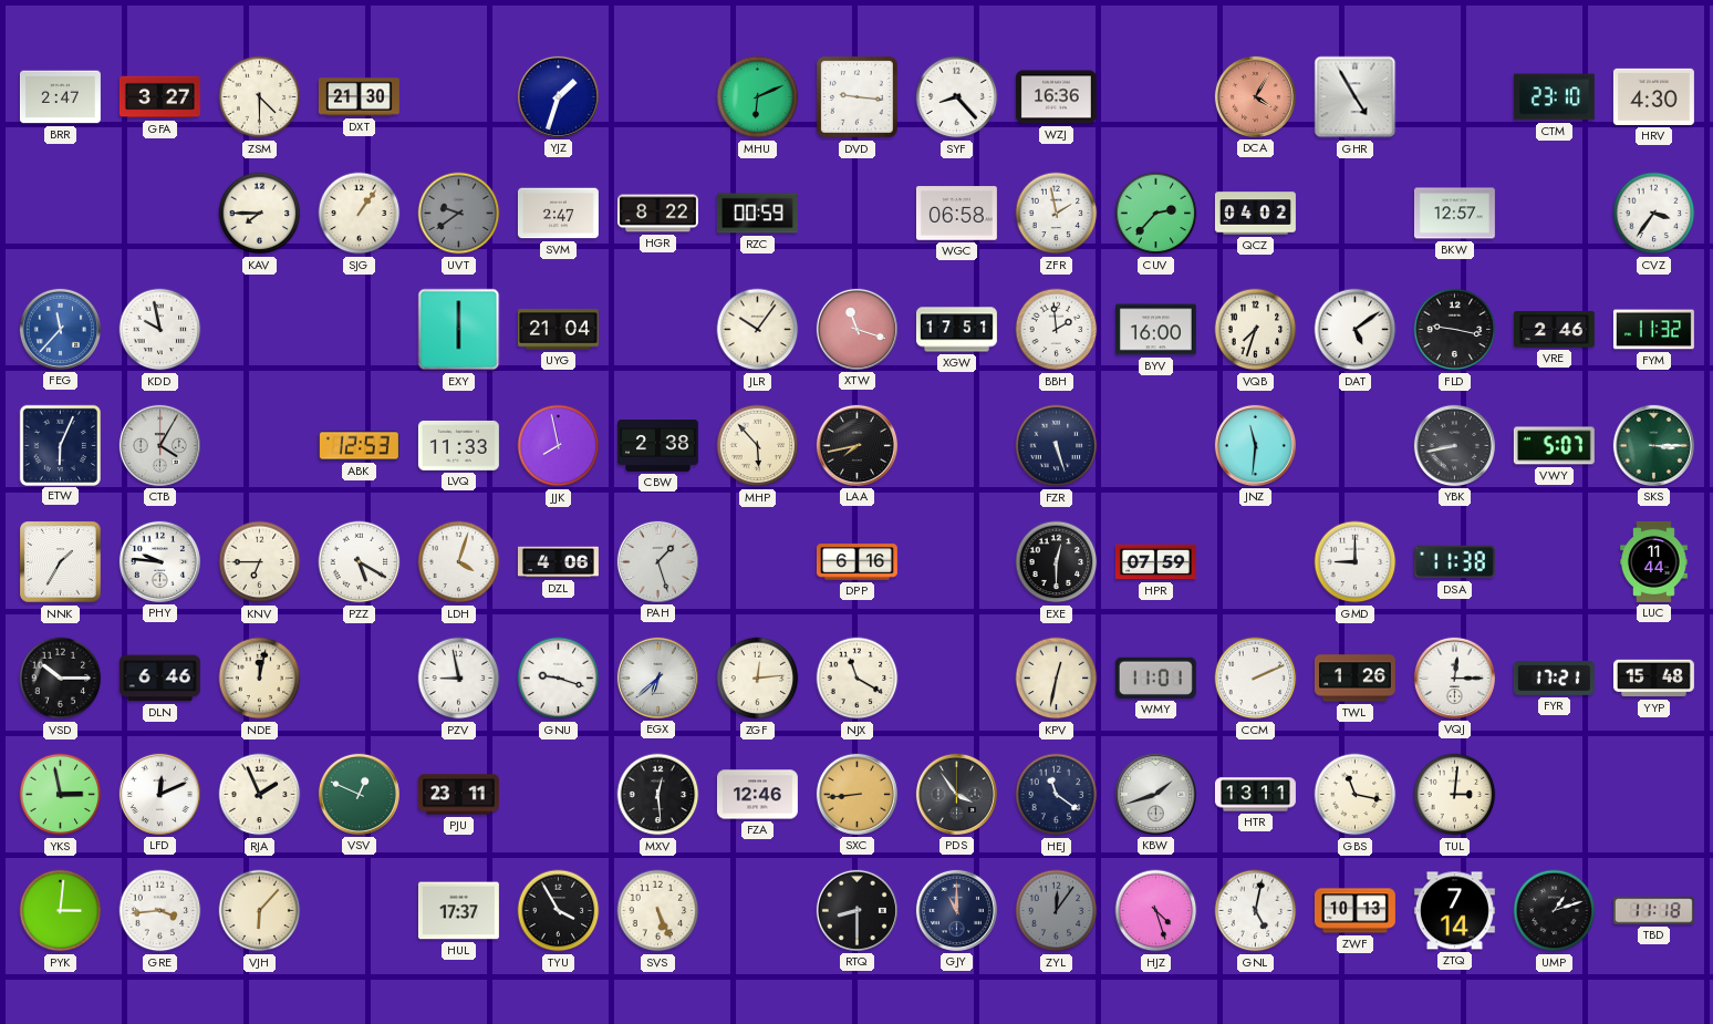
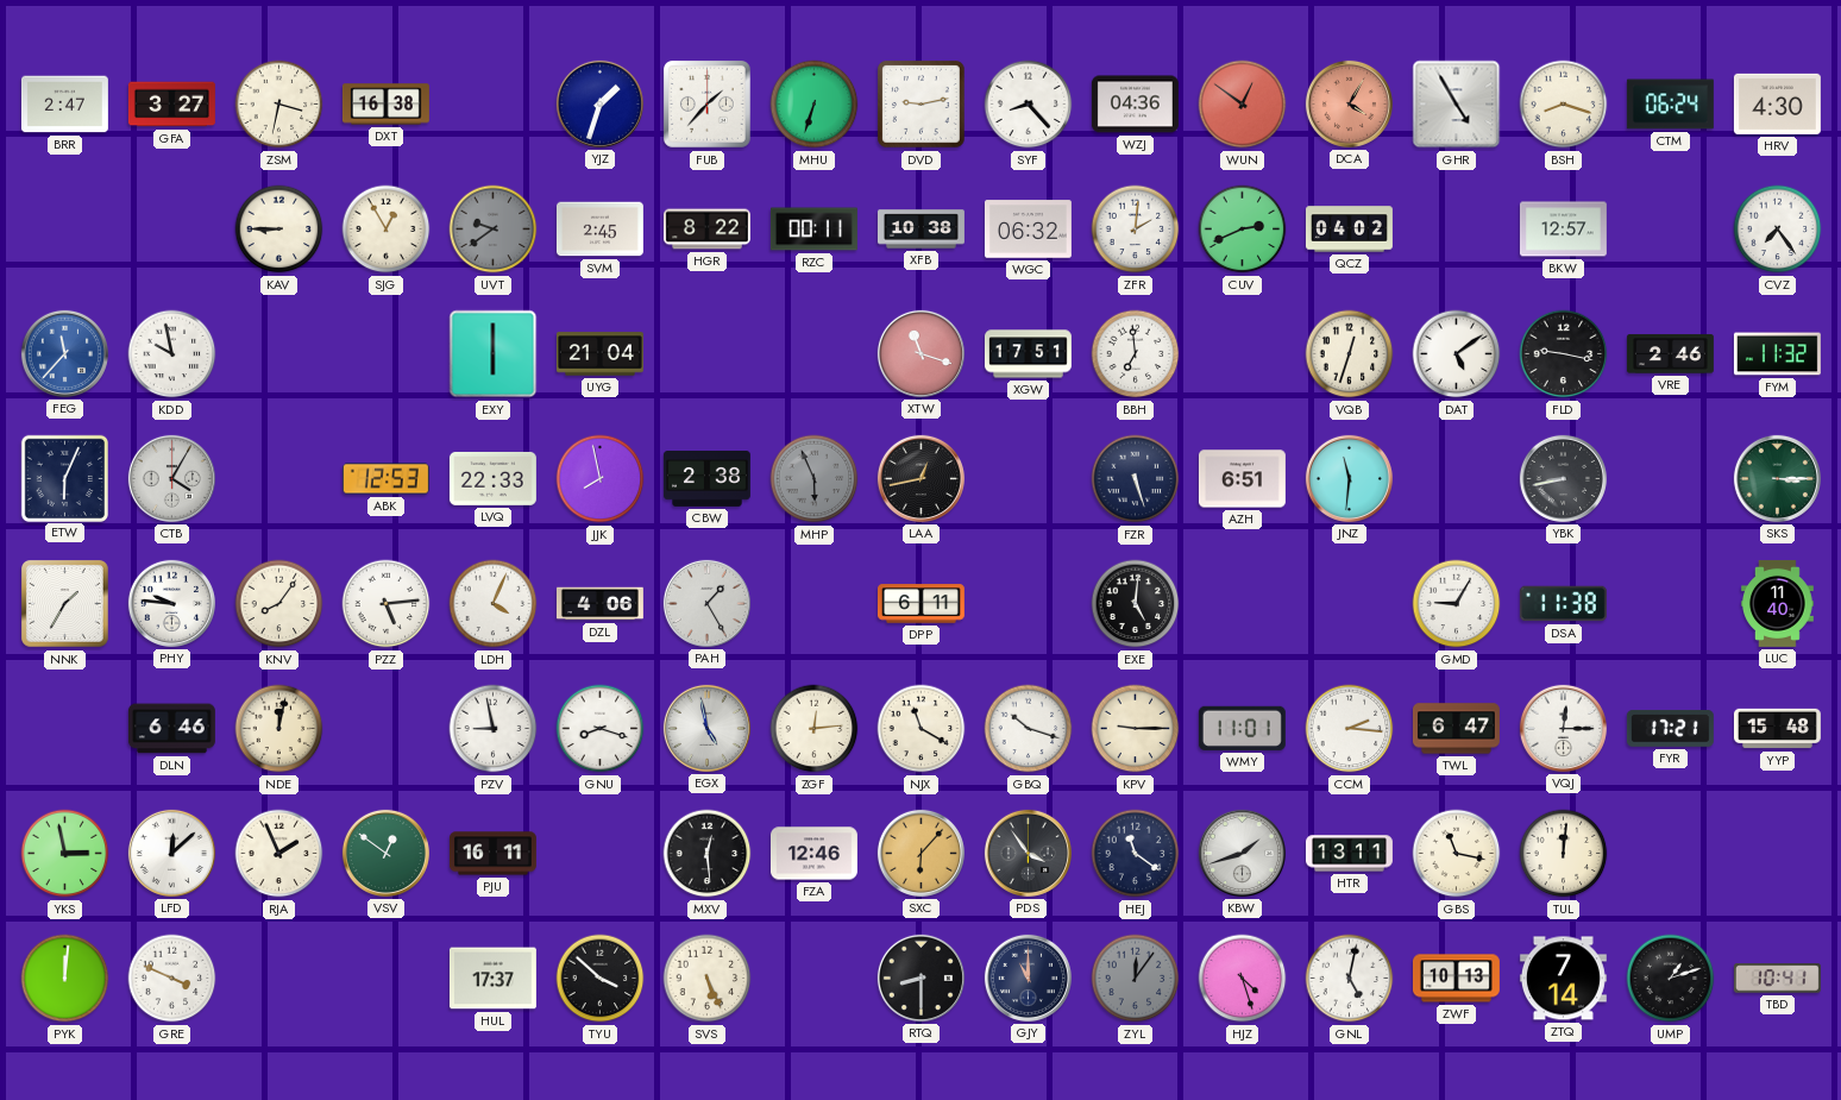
ZSM: 4:30 -> 3:32
DXT: 21:30 -> 16:38
FUB: none -> 1:37
MHU: 6:11 -> 6:33
DVD: 9:16 -> 9:13
WZJ: 16:36 -> 04:36
WUN: none -> 12:51
BSH: none -> 8:18
CTM: 23:10 -> 06:24
KAV: 7:45 -> 8:45
SJG: 1:06 -> 12:55
SVM: 2:47 -> 2:45
RZC: 00:59 -> 00:11
XFB: none -> 10:38
WGC: 06:58 -> 06:32
ZFR: 1:58 -> 2:01
CUV: 2:37 -> 2:41
CVZ: 3:36 -> 7:24
JLR: 10:06 -> none
BBH: 1:59 -> 6:59
BYV: 16:00 -> none
VQB: 7:33 -> 12:33
LVQ: 11:33 -> 22:33
MHP: 5:53 -> 5:56
MHP dial: cream -> grey
LAA: 7:43 -> 12:43
AZH: none -> 6:51
VWY: 5:07 -> none
KNV: 6:45 -> 8:06
PZZ: 5:20 -> 5:14
LDH: 4:03 -> 4:04
PAH: 1:27 -> 1:25
DPP: 6:16 -> 6:11
EXE: 12:30 -> 5:01
HPR: 07:59 -> none
GMD: 9:00 -> 9:05
LUC: 11:44 -> 11:40
VSD: 10:15 -> none
GNU: 9:18 -> 8:18
EGX: 6:38 -> 4:58
GBQ: none -> 10:18
KPV: 12:32 -> 9:15
CCM: 2:11 -> 2:16
TWL: 1:26 -> 6:47
LFD: 12:11 -> 12:08
VSV: 12:49 -> 12:51
PJU: 23:11 -> 16:11
SXC: 8:44 -> 6:07
TUL: 3:01 -> 12:01
PYK: 3:01 -> 12:01
GRE: 3:44 -> 3:49
VJH: 6:07 -> none
TYU: 3:55 -> 3:52
TBD: 11:18 -> 10:41
